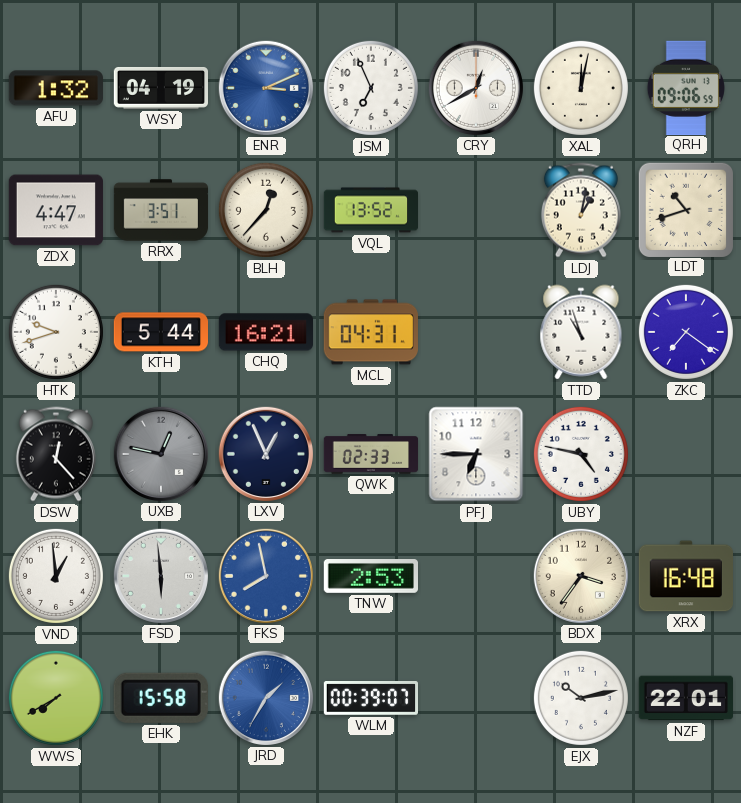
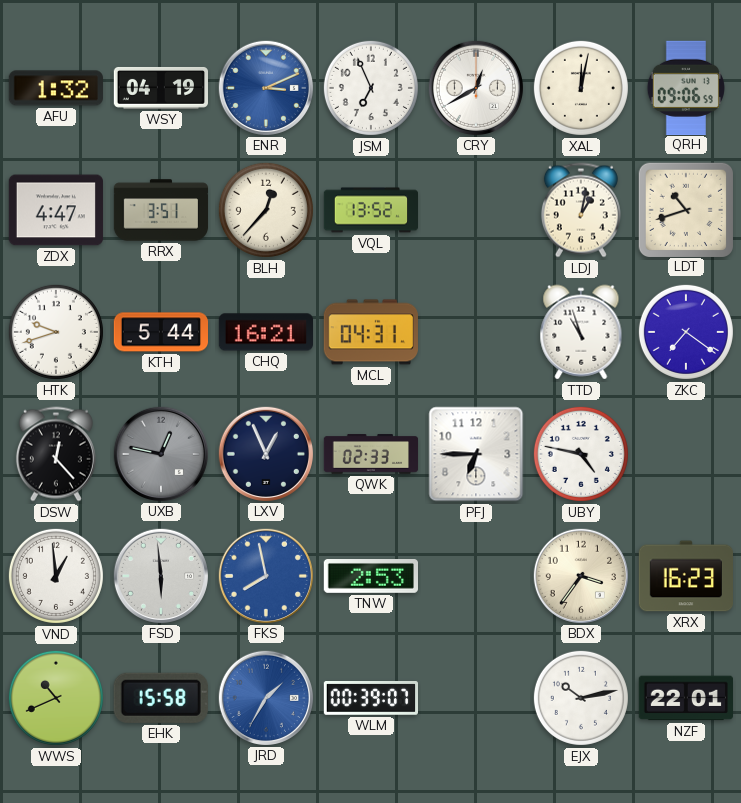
XRX: 16:48 -> 16:23
WWS: 7:40 -> 10:41
